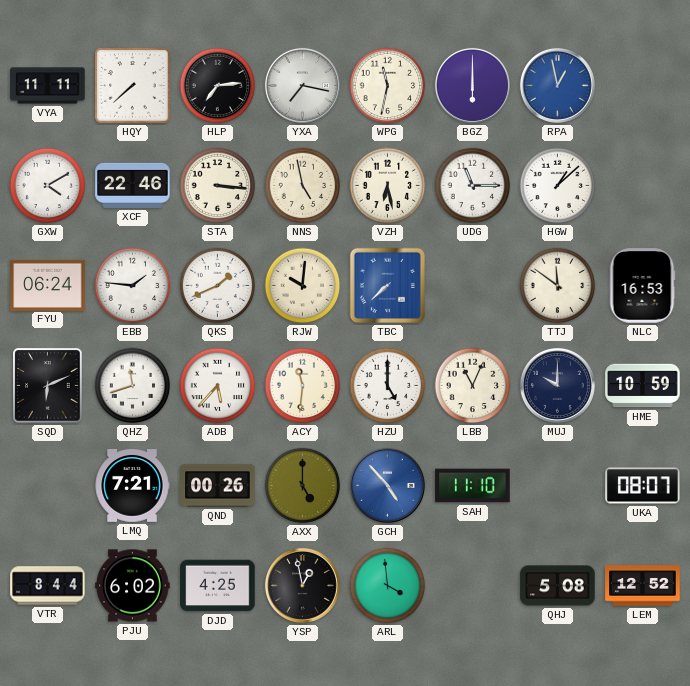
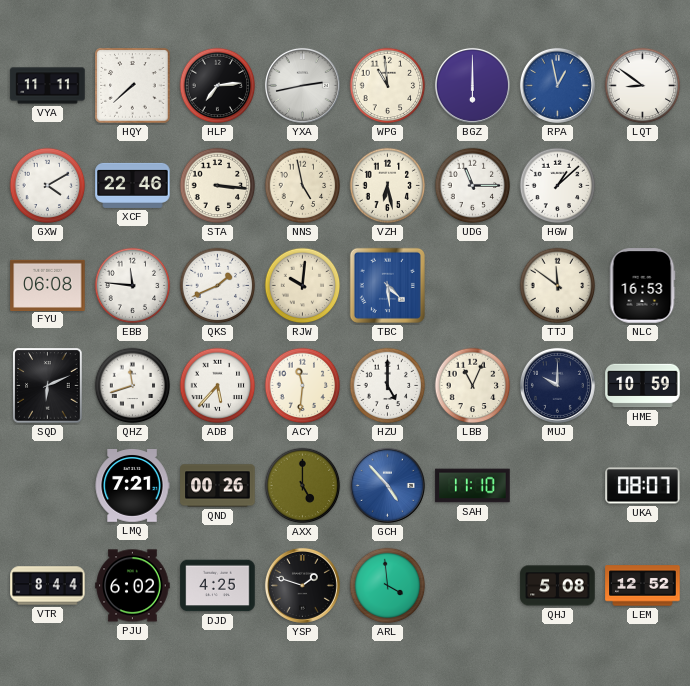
YXA: 7:17 -> 2:43
WPG: 11:32 -> 10:59
LQT: none -> 8:51
FYU: 06:24 -> 06:08
EBB: 1:46 -> 11:46
TBC: 7:38 -> 4:29
YSP: 12:58 -> 1:48
